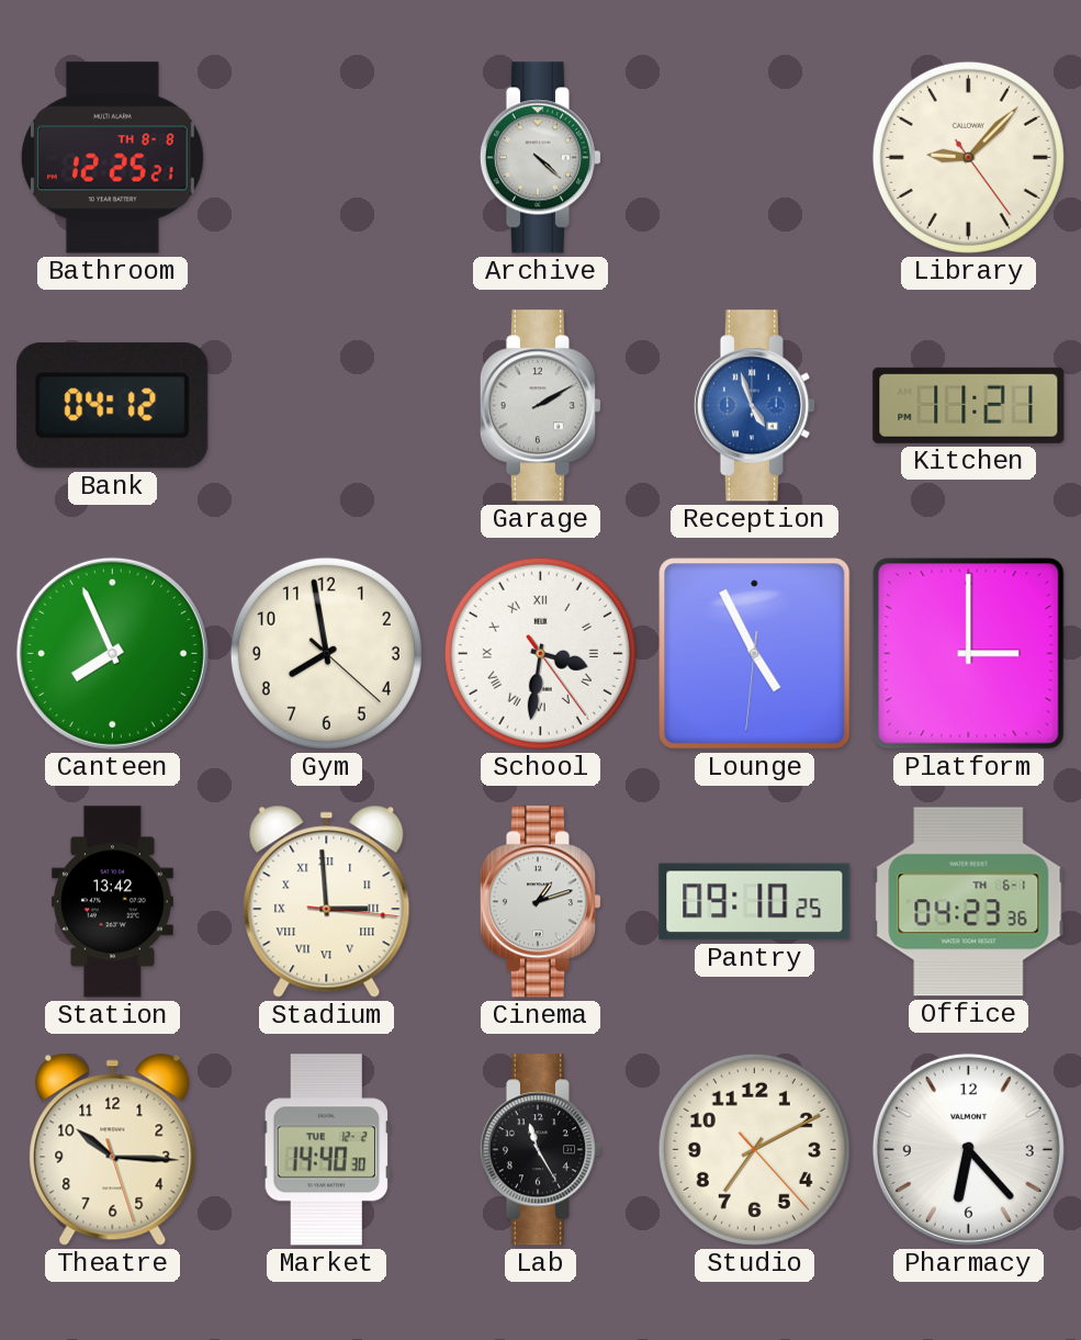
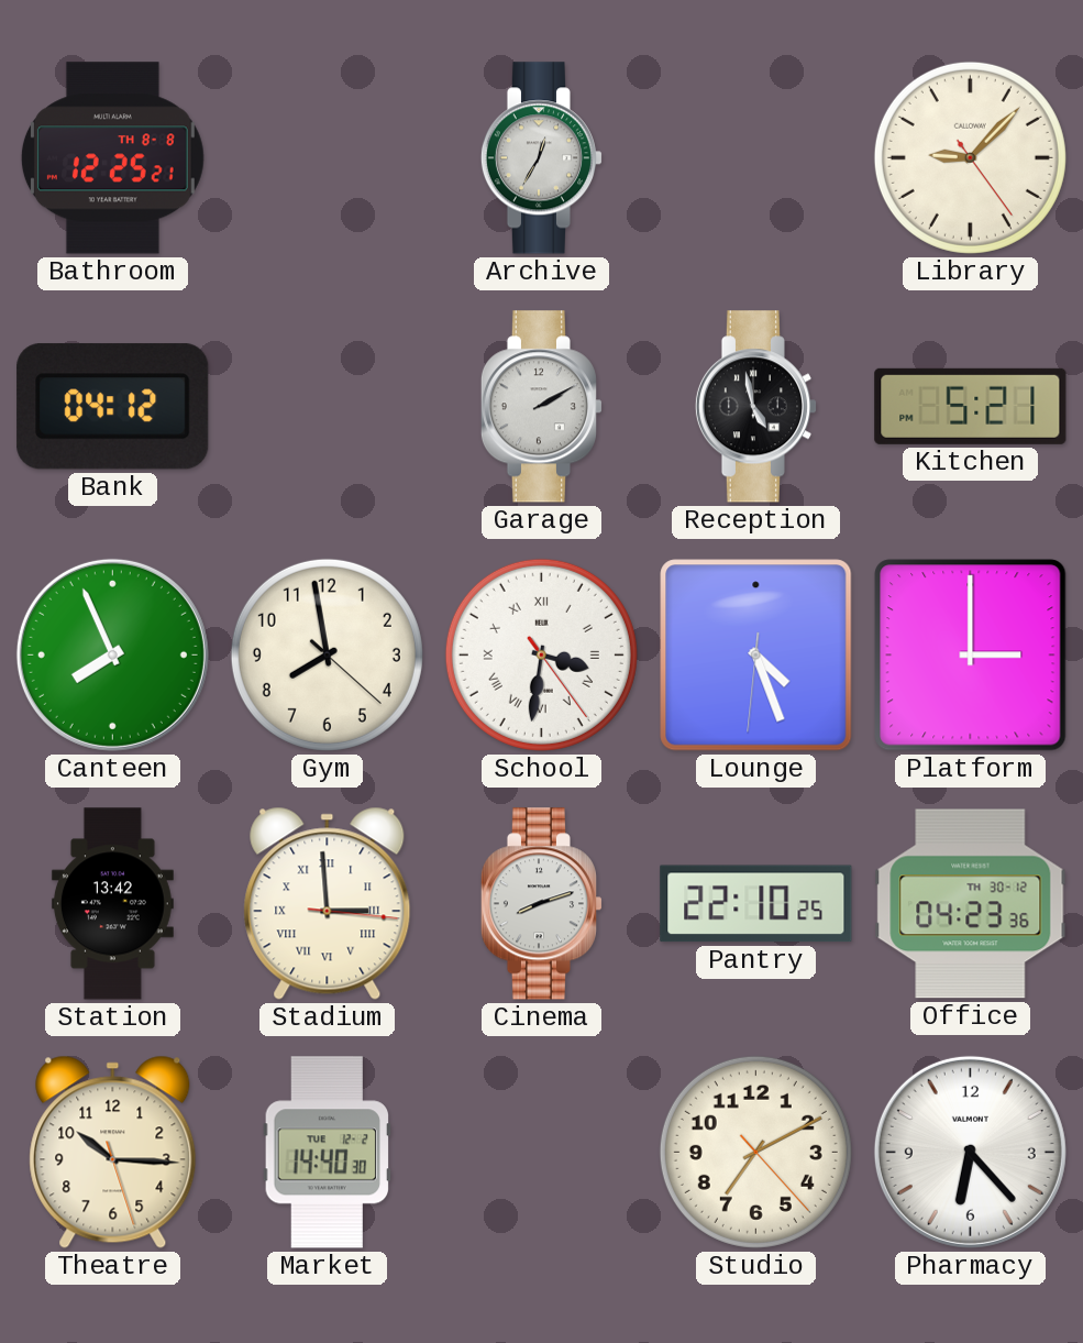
Archive: 4:22 -> 12:35
Reception: 4:57 -> 4:58
Reception dial: blue -> black
Kitchen: 11:21 -> 5:21
Lounge: 4:55 -> 4:26
Cinema: 1:12 -> 8:12
Pantry: 09:10 -> 22:10
Office date: TH 6-1 -> TH 30-12
Lab: 11:25 -> none
